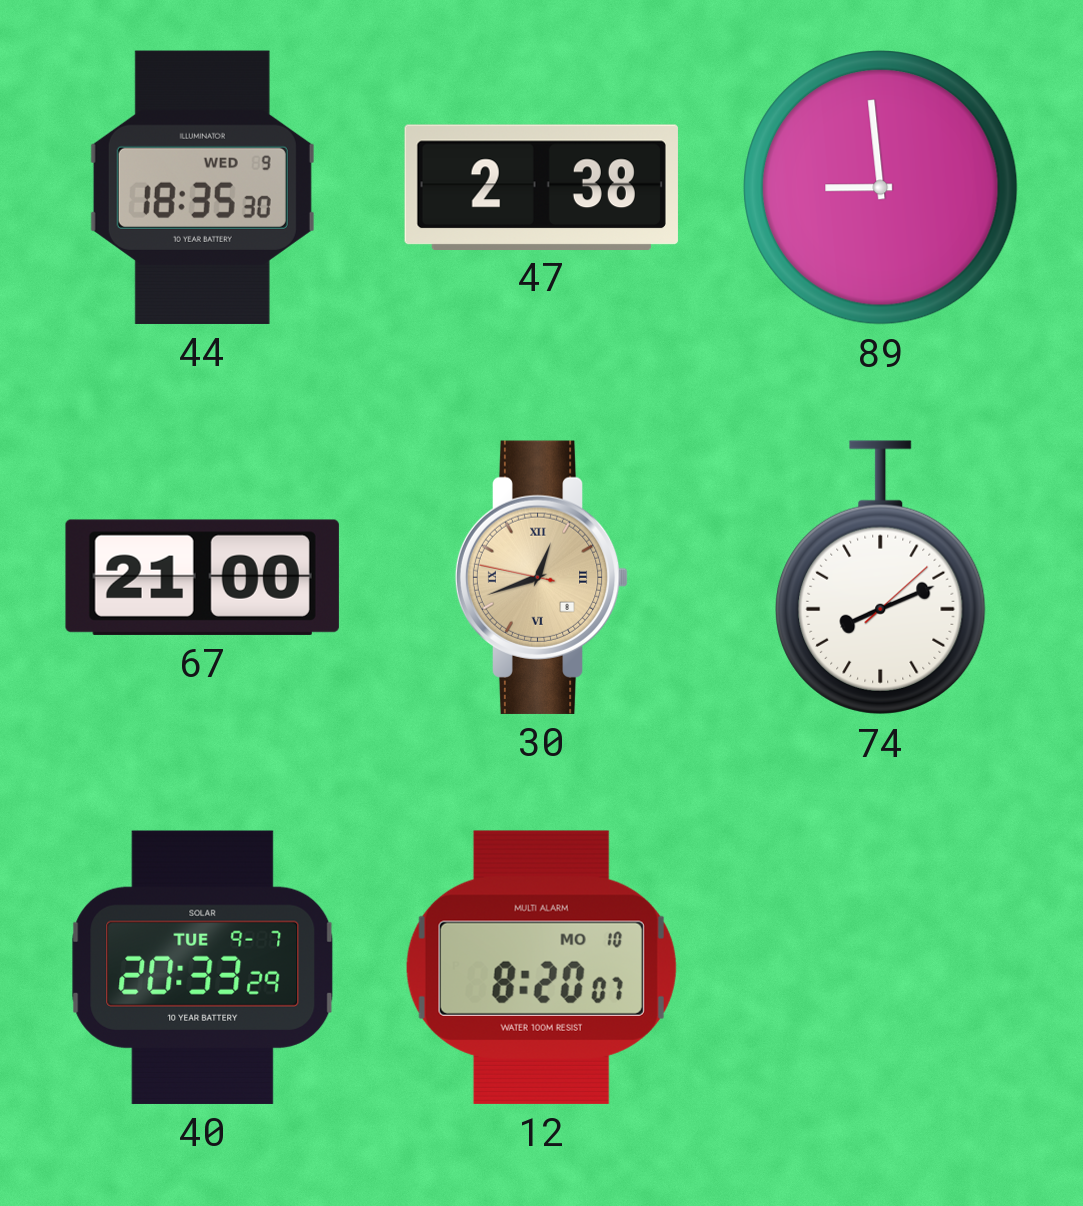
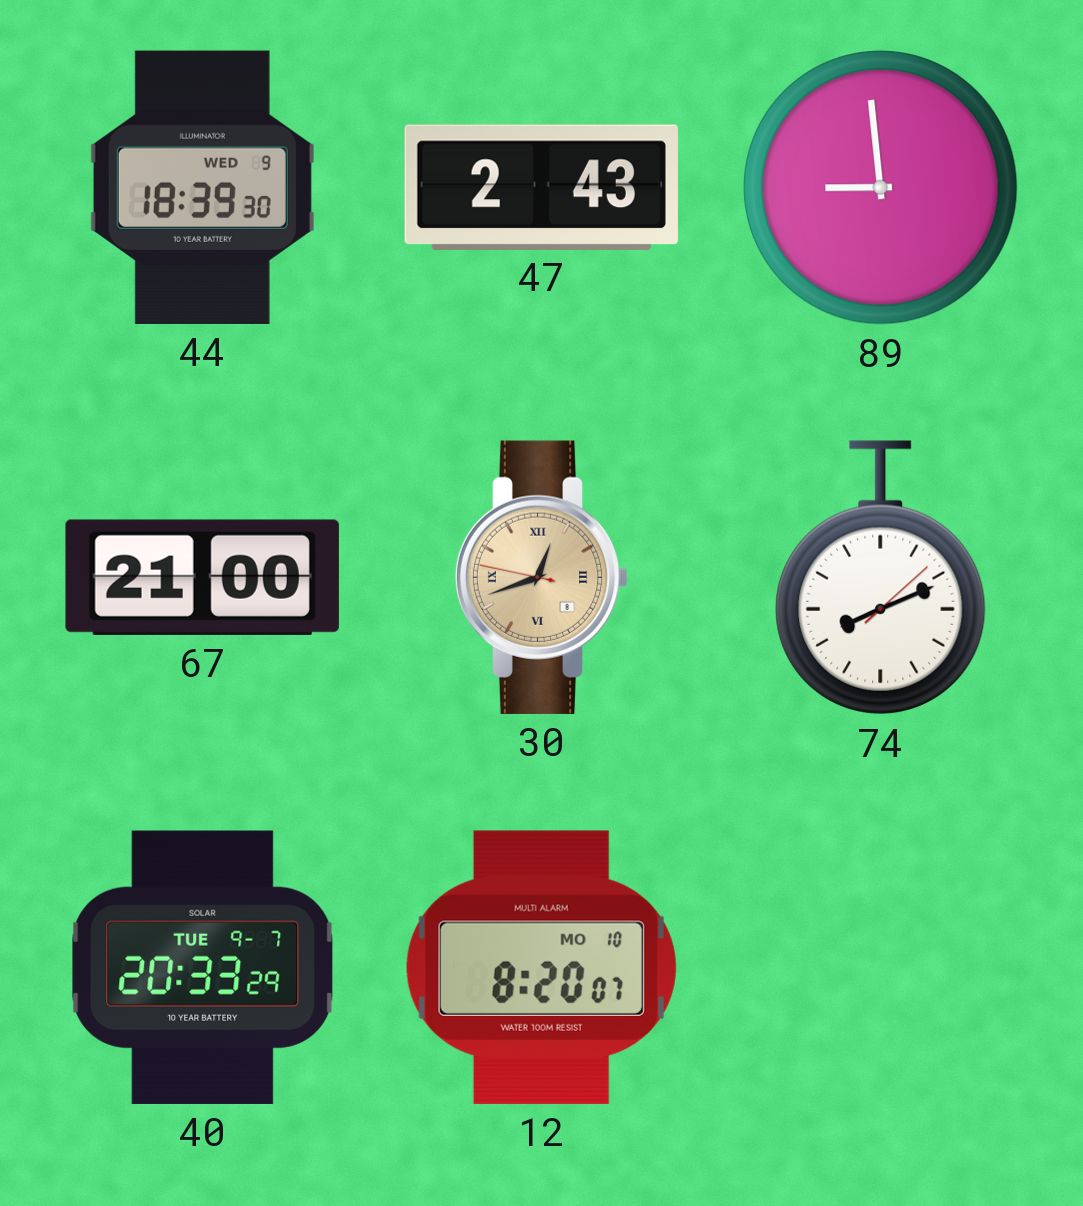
44: 18:35 -> 18:39
47: 2:38 -> 2:43
